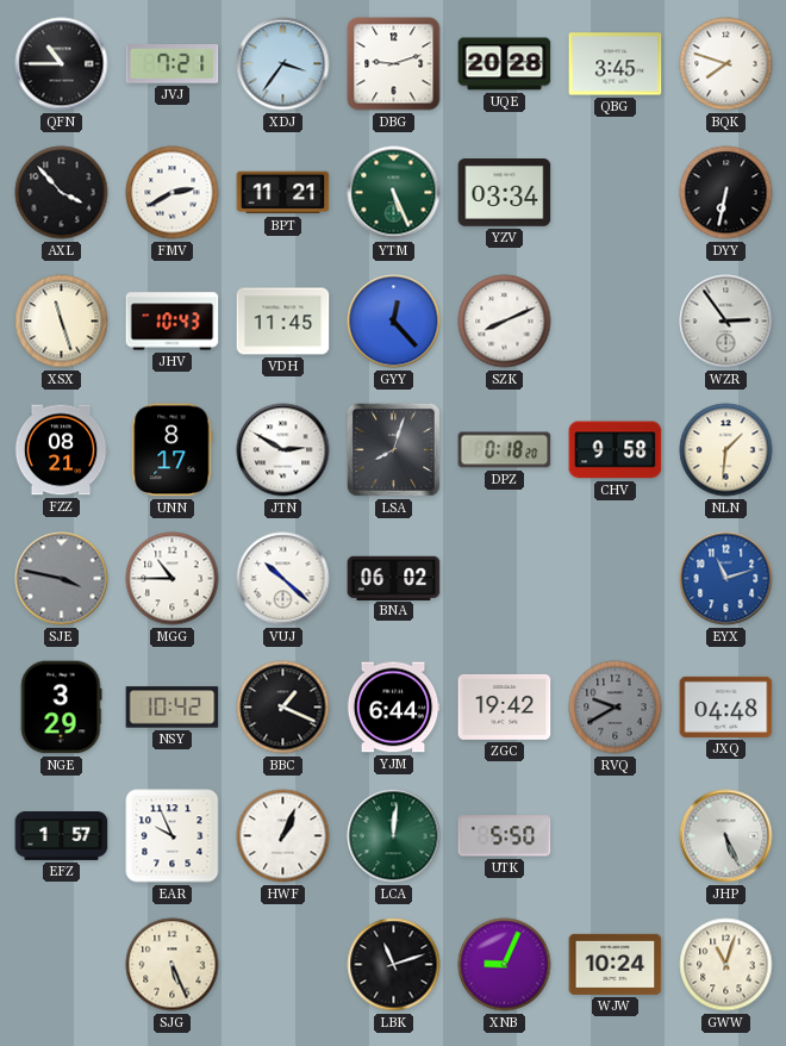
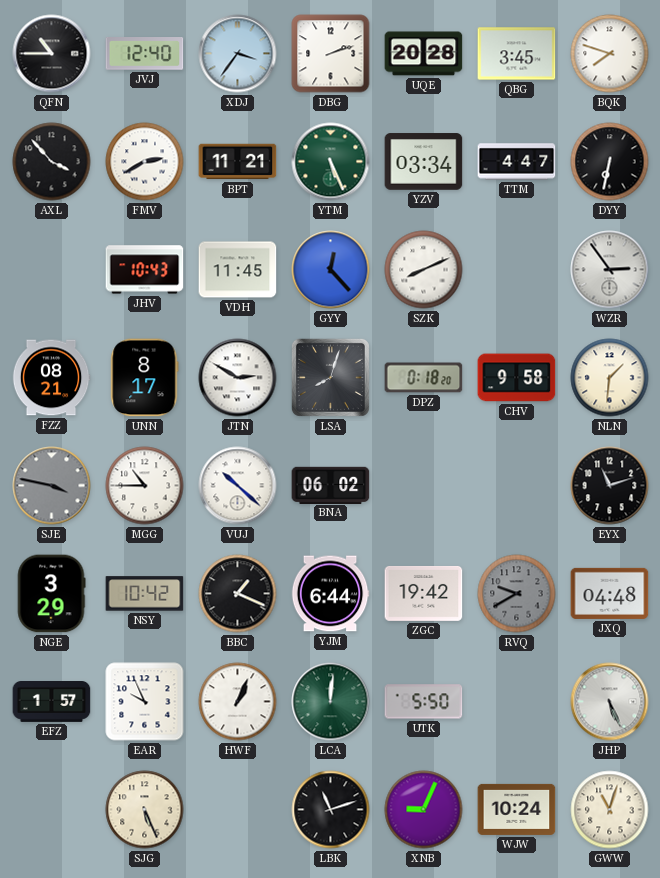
JVJ: 7:21 -> 12:40
DBG: 9:12 -> 2:12
TTM: none -> 4:47
XSX: 11:27 -> none
EYX dial: blue -> black
